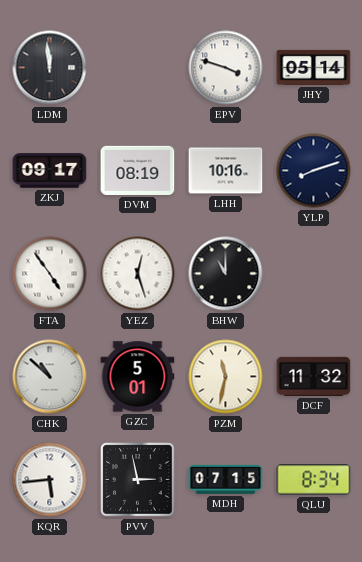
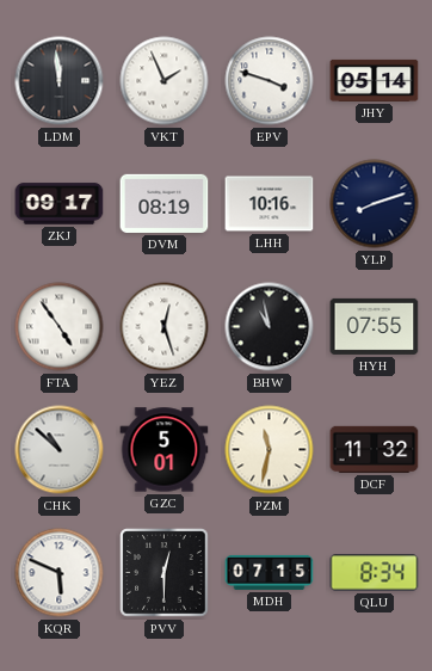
VKT: none -> 1:56
BHW: 11:00 -> 10:58
HYH: none -> 07:55
KQR: 5:44 -> 5:49
PVV: 2:58 -> 12:30
